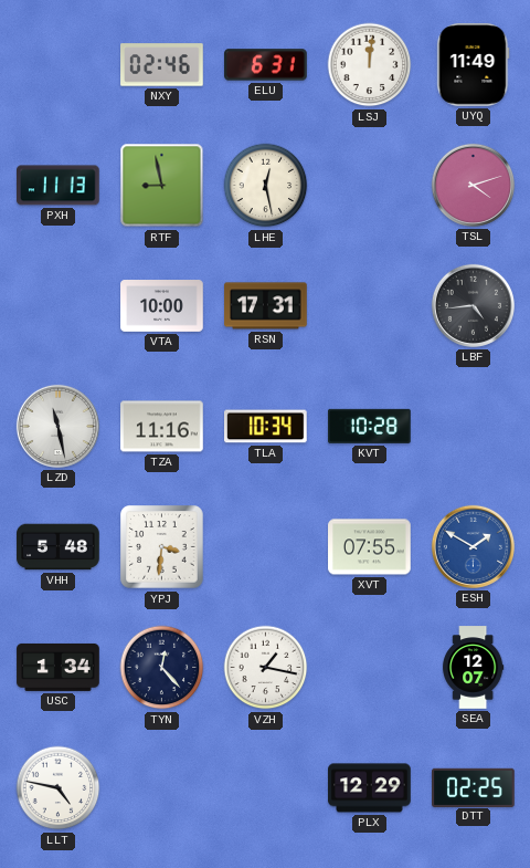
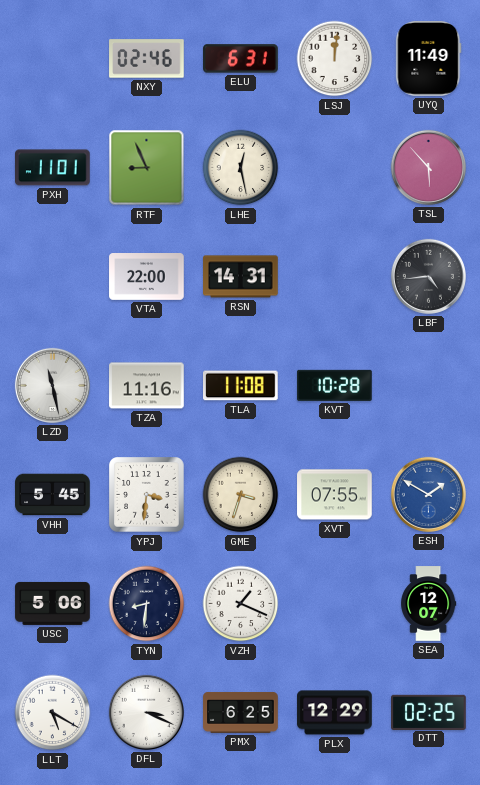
PXH: 11:13 -> 11:01
RTF: 8:58 -> 8:56
TSL: 4:12 -> 5:53
VTA: 10:00 -> 22:00
RSN: 17:31 -> 14:31
TLA: 10:34 -> 11:08
VHH: 5:48 -> 5:45
GME: none -> 3:33
USC: 1:34 -> 5:06
TYN: 12:23 -> 8:31
VZH: 1:17 -> 1:19
LLT: 4:47 -> 5:20
DFL: none -> 3:19
PMX: none -> 6:25
